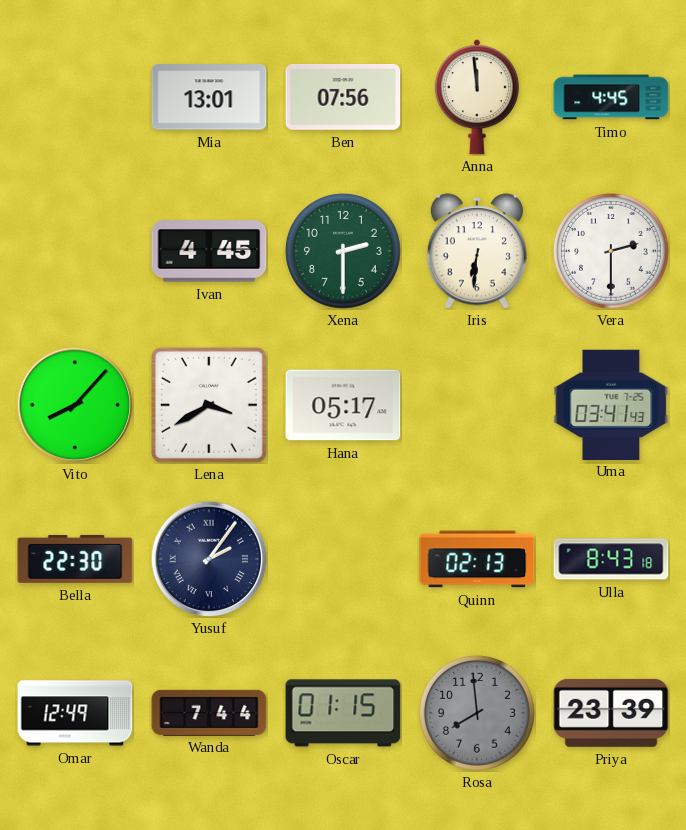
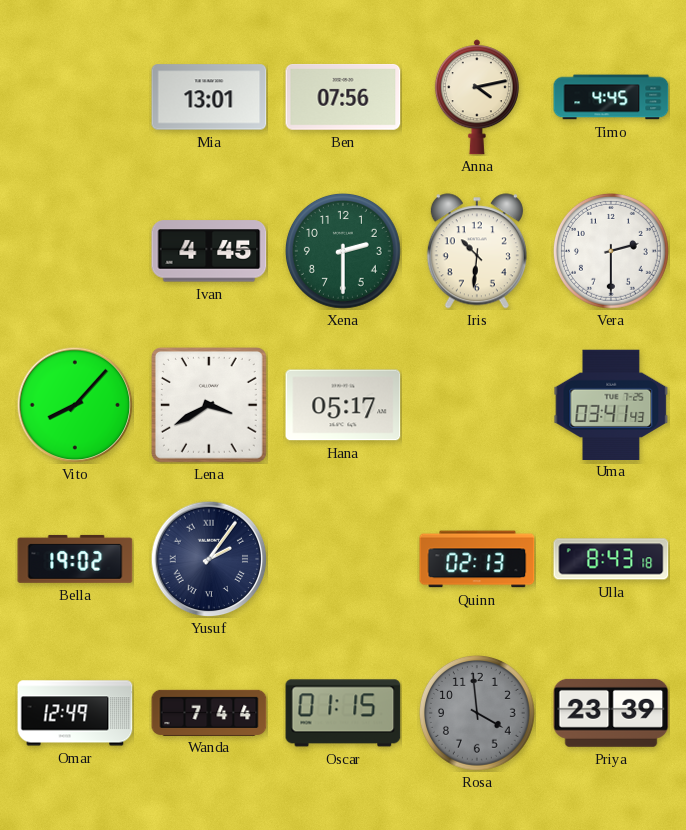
Anna: 11:59 -> 4:13
Iris: 6:31 -> 10:31
Bella: 22:30 -> 19:02
Rosa: 7:59 -> 3:59
